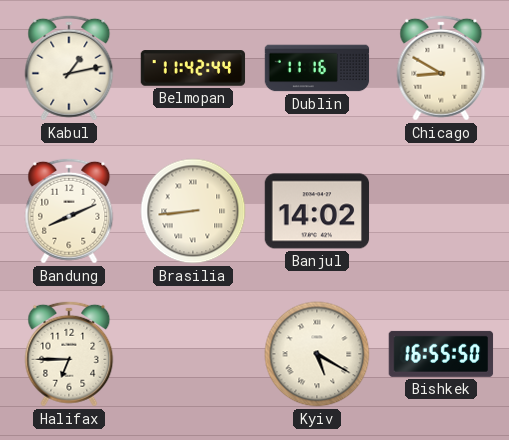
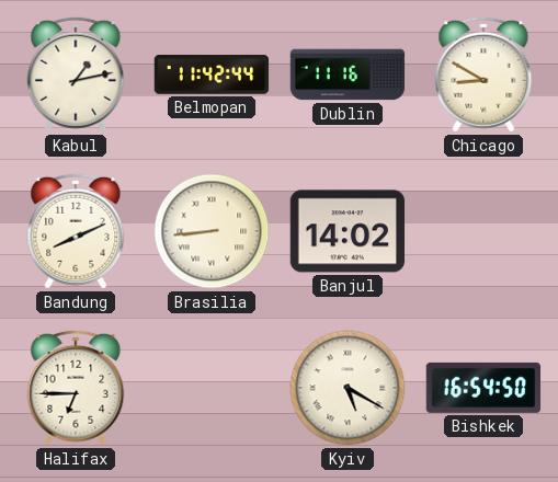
Bishkek: 16:55 -> 16:54
